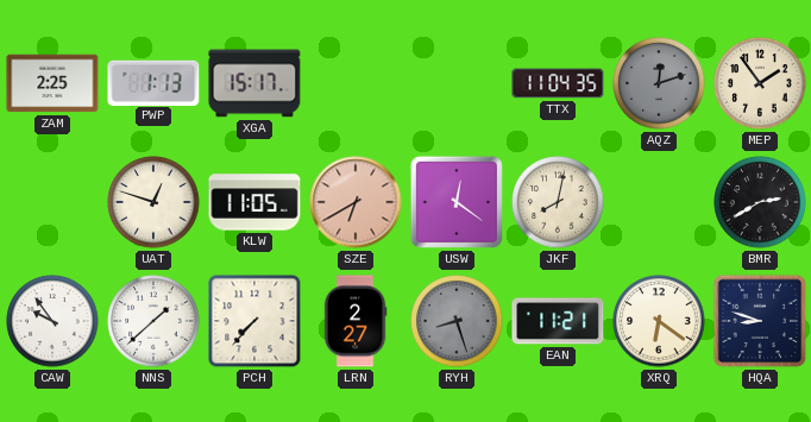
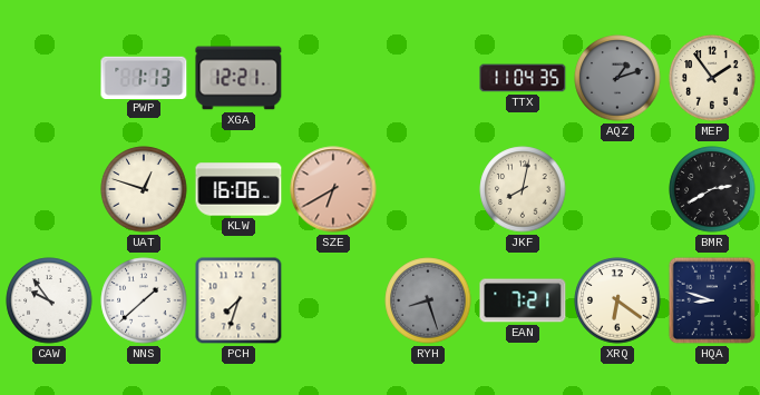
ZAM: 2:25 -> none
XGA: 15:17 -> 12:21
AQZ: 12:12 -> 1:12
KLW: 11:05 -> 16:06
USW: 12:21 -> none
PCH: 7:37 -> 7:33
LRN: 2:27 -> none
EAN: 11:21 -> 7:21
